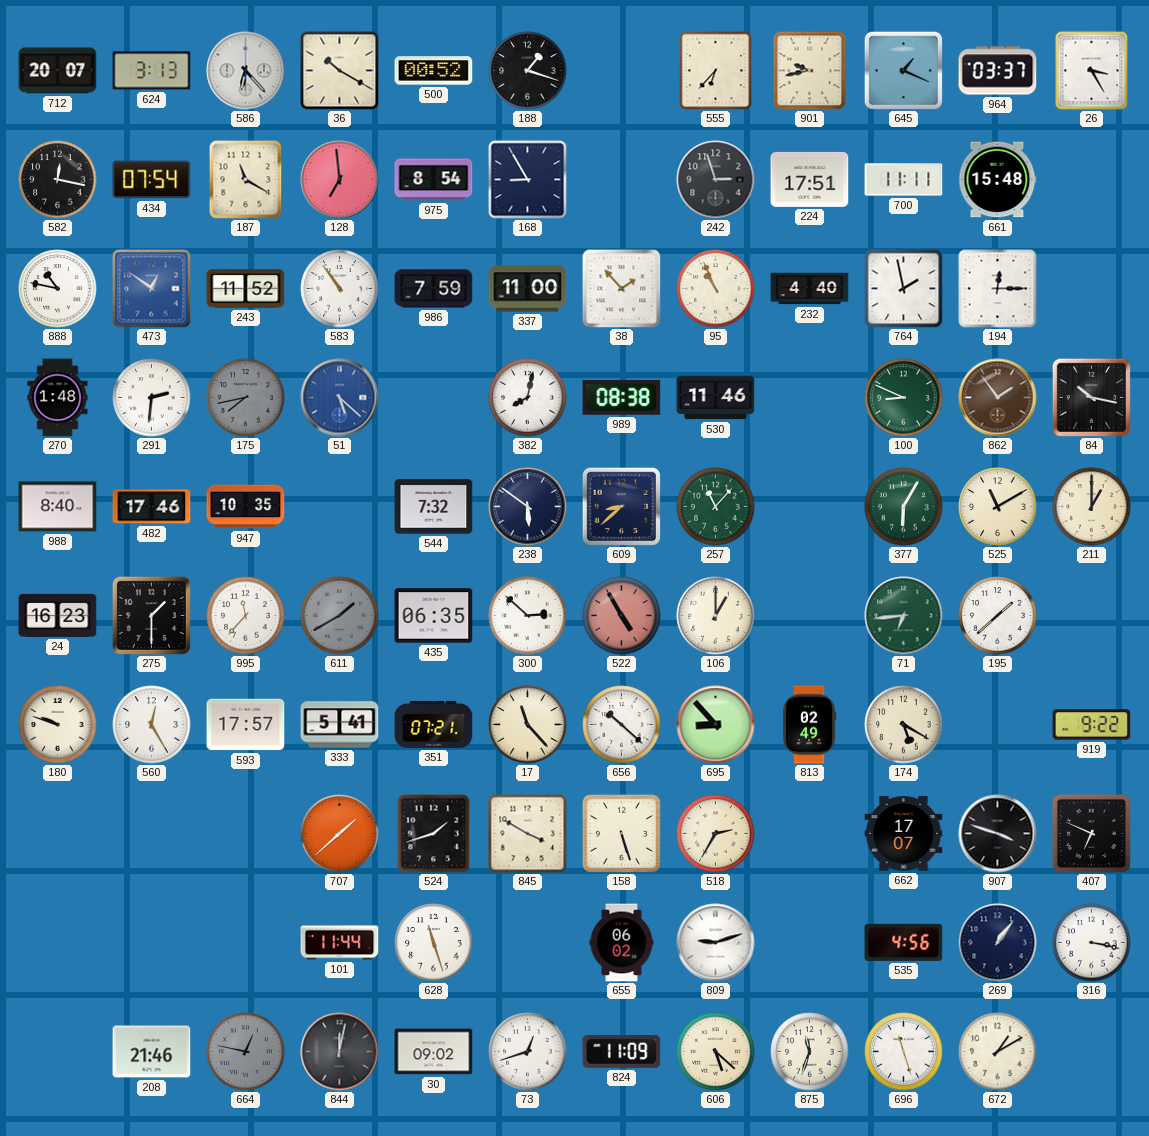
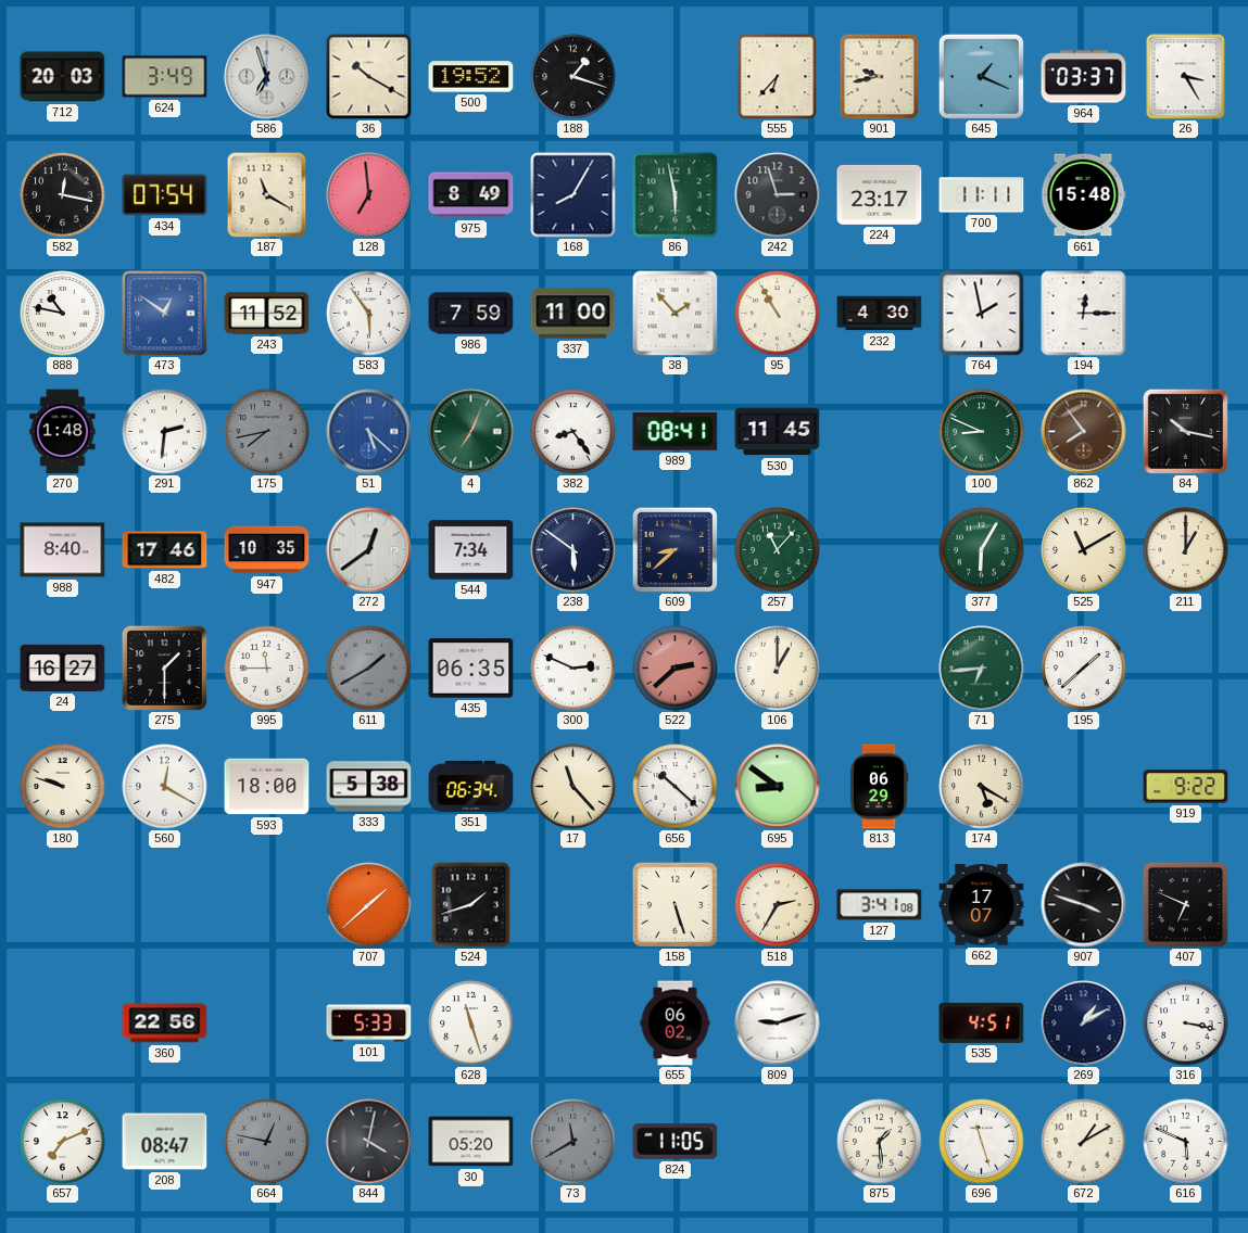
712: 20:07 -> 20:03
624: 3:13 -> 3:49
586: 6:23 -> 6:57
500: 00:52 -> 19:52
975: 8:54 -> 8:49
168: 8:55 -> 8:05
86: none -> 5:58
224: 17:51 -> 23:17
583: 10:54 -> 5:54
95: 10:56 -> 10:55
232: 4:40 -> 4:30
4: none -> 7:04
382: 8:02 -> 8:24
989: 08:38 -> 08:41
530: 11:46 -> 11:45
862: 1:54 -> 7:54
272: none -> 12:39
544: 7:32 -> 7:34
24: 16:23 -> 16:27
995: 11:37 -> 11:45
300: 2:52 -> 2:49
522: 4:55 -> 2:38
560: 12:25 -> 12:20
593: 17:57 -> 18:00
333: 5:41 -> 5:38
351: 07:21 -> 06:34
695: 8:53 -> 8:51
813: 02:49 -> 06:29
845: 3:50 -> none
127: none -> 3:41
360: none -> 22:56
101: 11:44 -> 5:33
535: 4:56 -> 4:51
269: 1:06 -> 1:10
657: none -> 7:11
208: 21:46 -> 08:47
844: 12:02 -> 4:02
30: 09:02 -> 05:20
73: 12:42 -> 11:40
73 dial: white -> grey
824: 11:09 -> 11:05
606: 5:22 -> none
875: 11:33 -> 1:29
616: none -> 5:49
